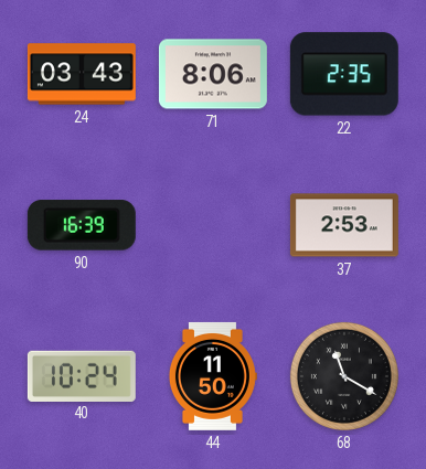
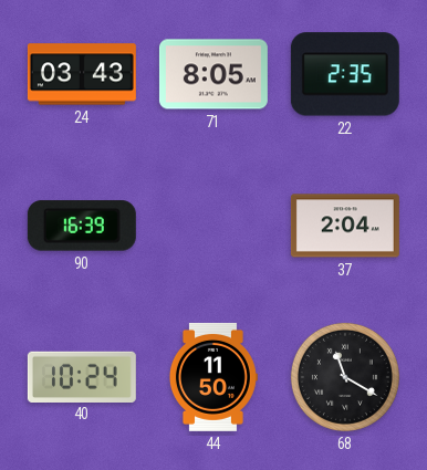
71: 8:06 -> 8:05
37: 2:53 -> 2:04
